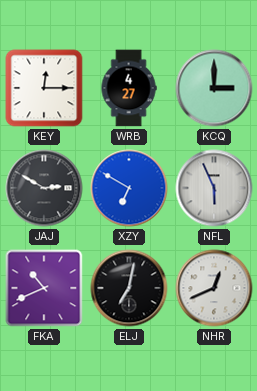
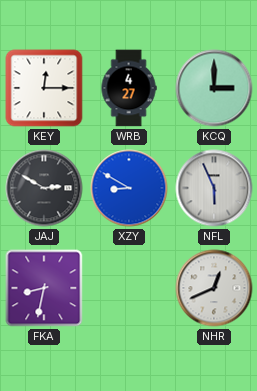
XZY: 6:50 -> 8:50
FKA: 10:41 -> 8:32
ELJ: 7:02 -> none
